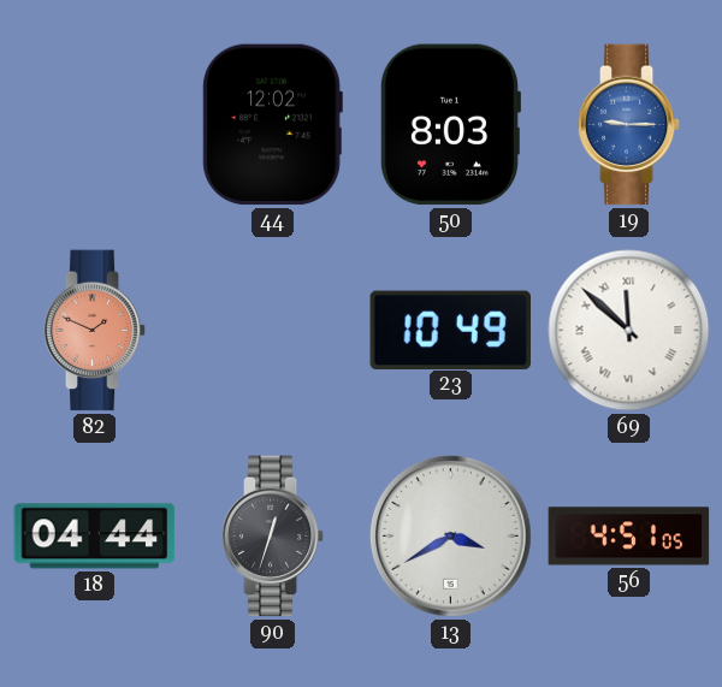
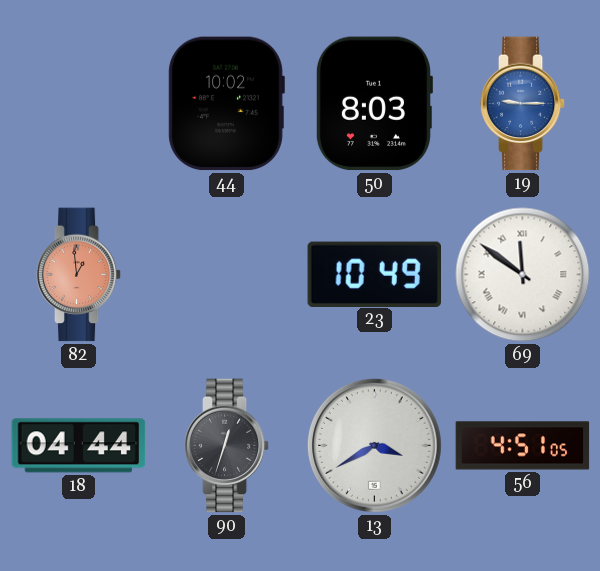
44: 12:02 -> 10:02
82: 1:49 -> 12:59
69: 11:52 -> 11:51
